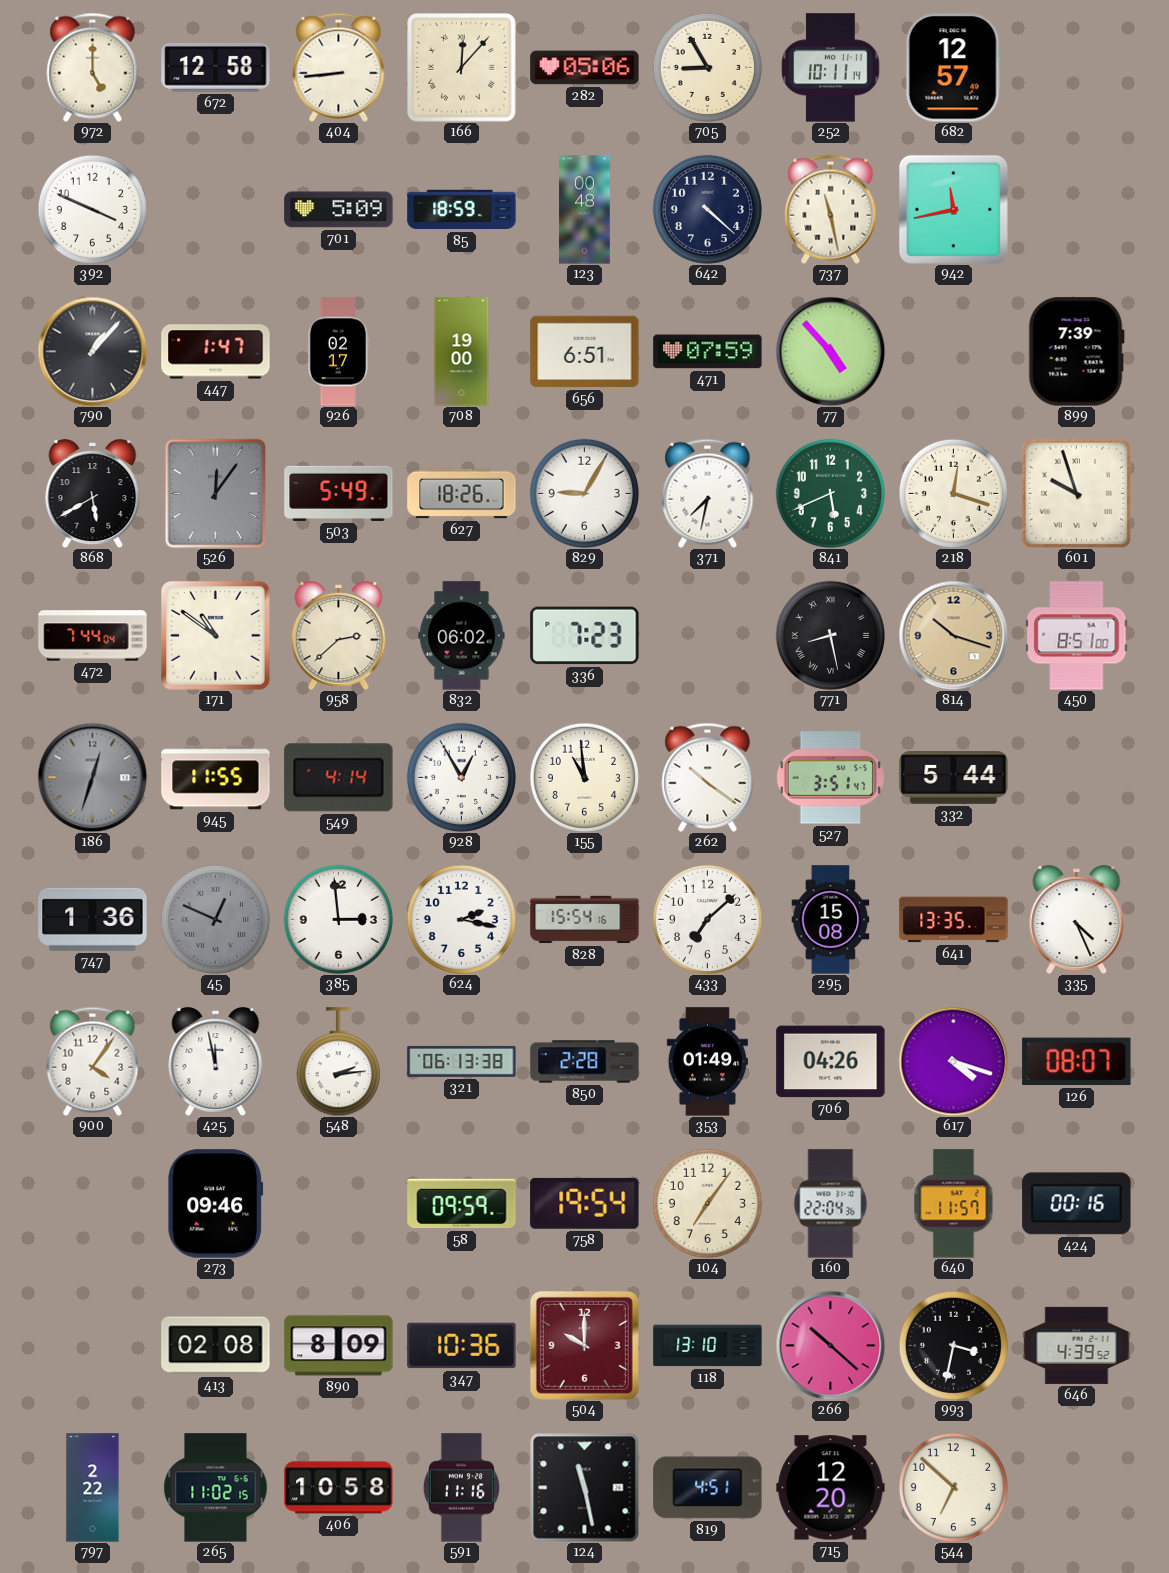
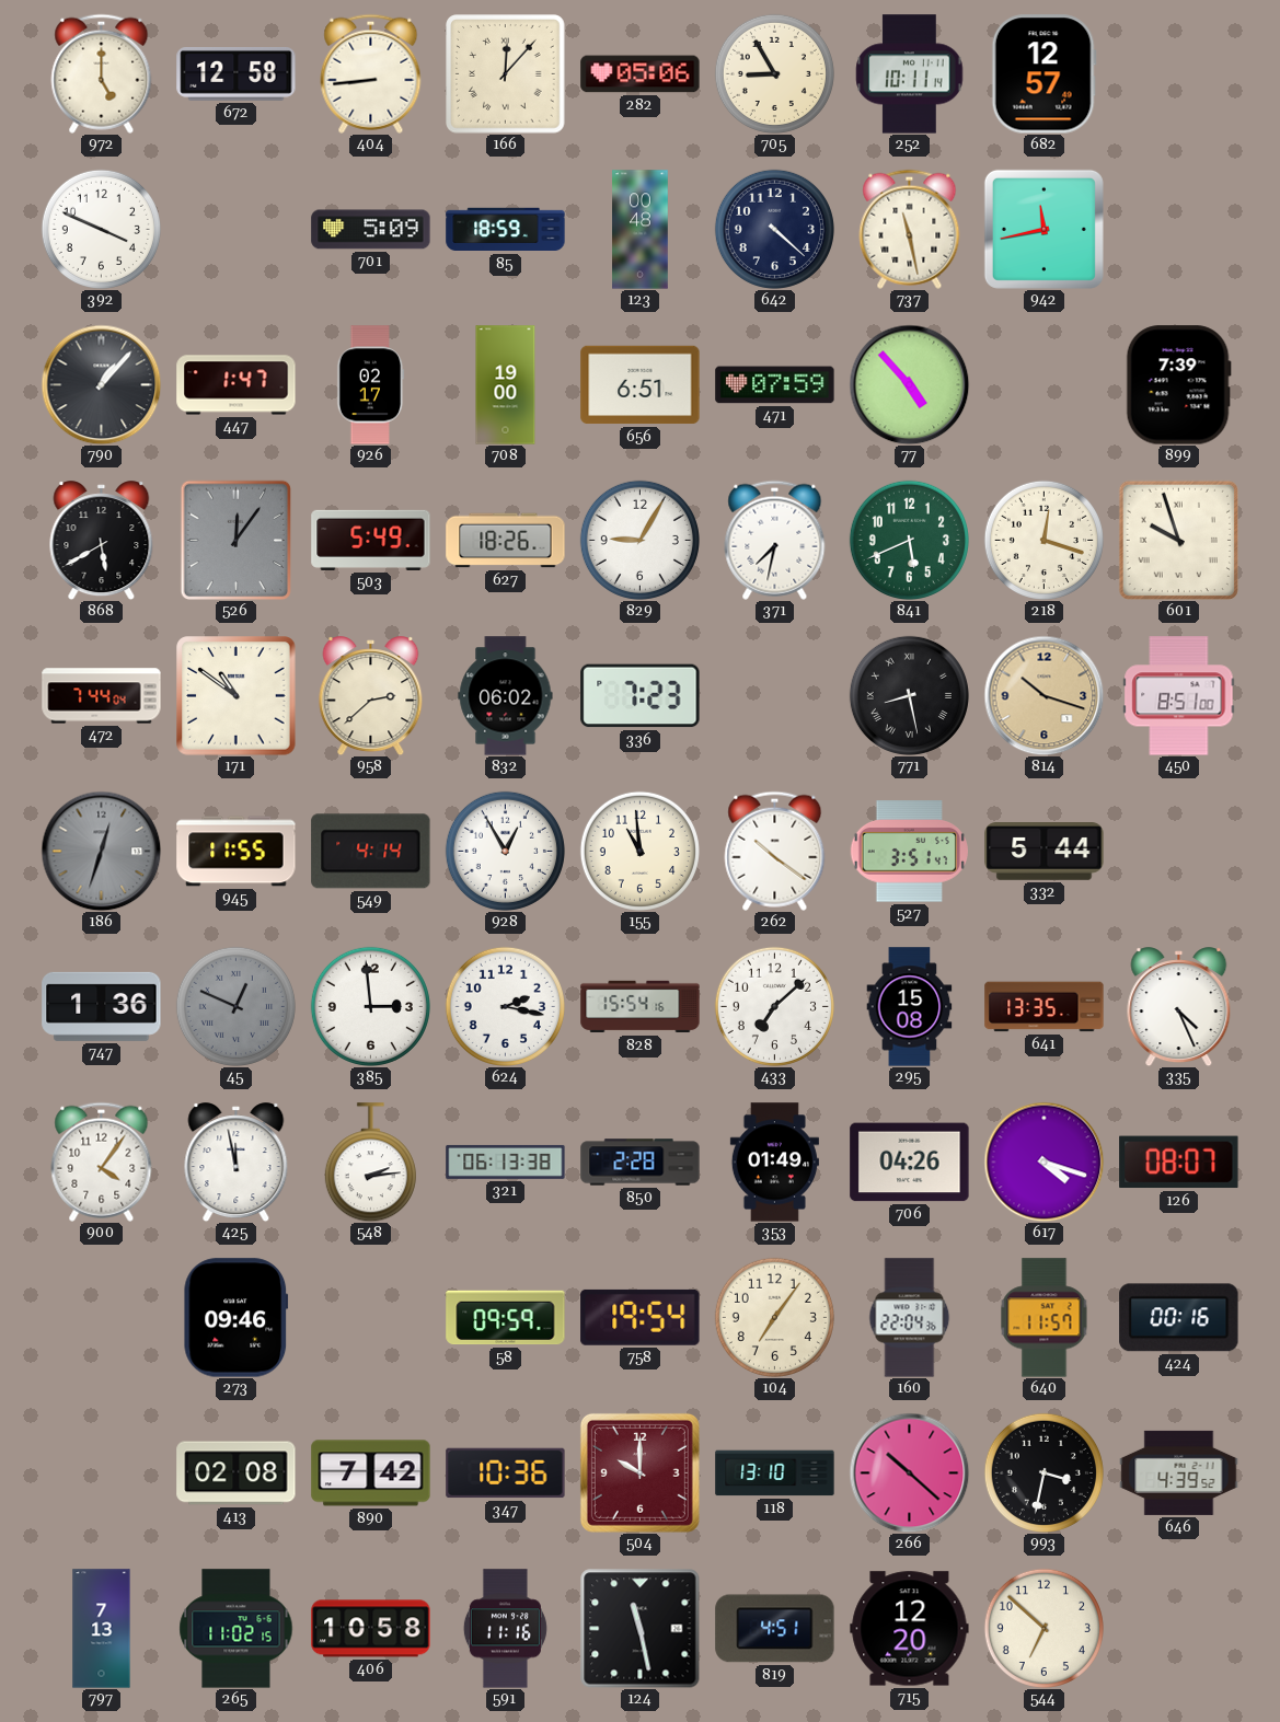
890: 8:09 -> 7:42
797: 2:22 -> 7:13
